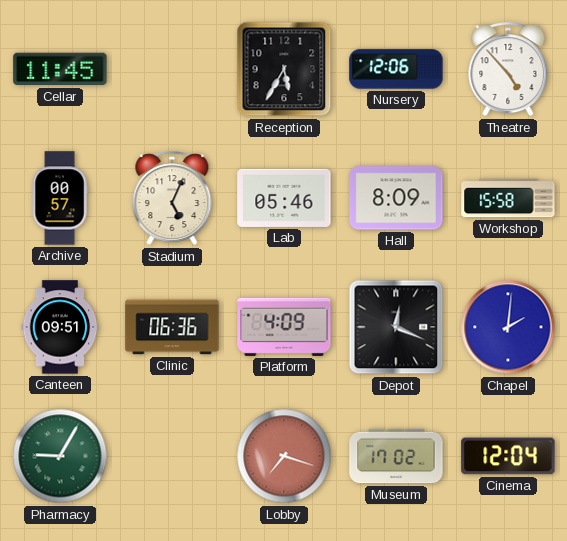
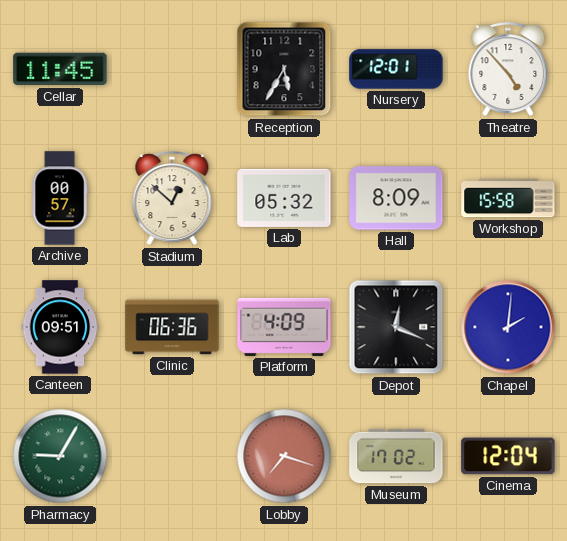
Nursery: 12:06 -> 12:01
Stadium: 5:04 -> 12:52
Lab: 05:46 -> 05:32
